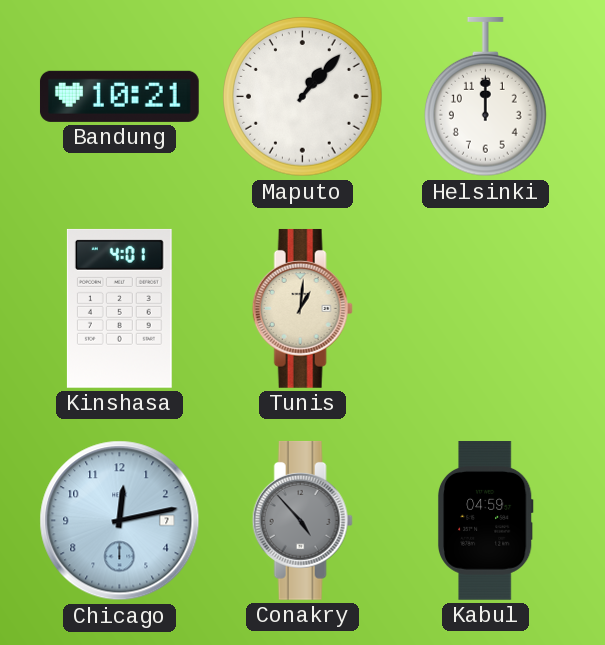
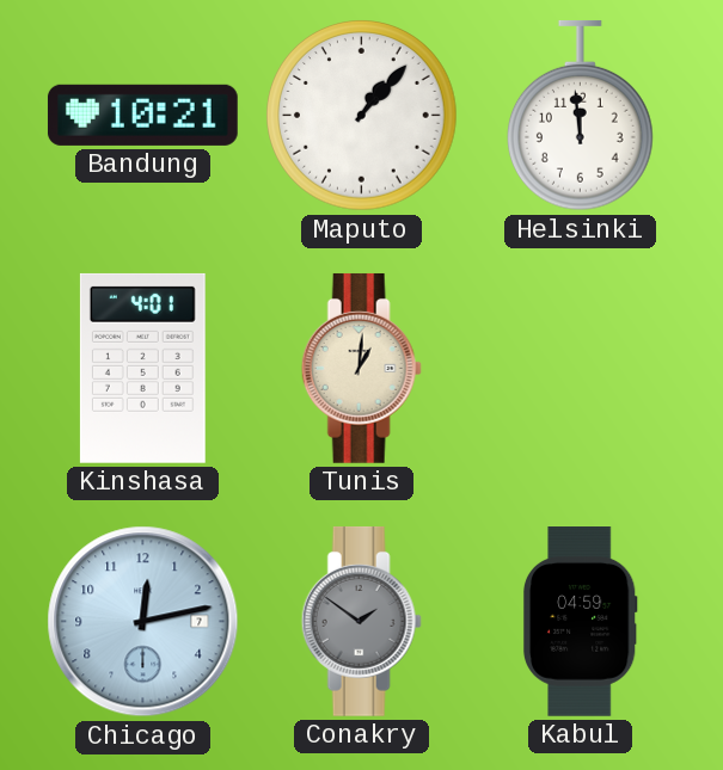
Helsinki: 12:00 -> 11:59
Conakry: 4:53 -> 1:51
